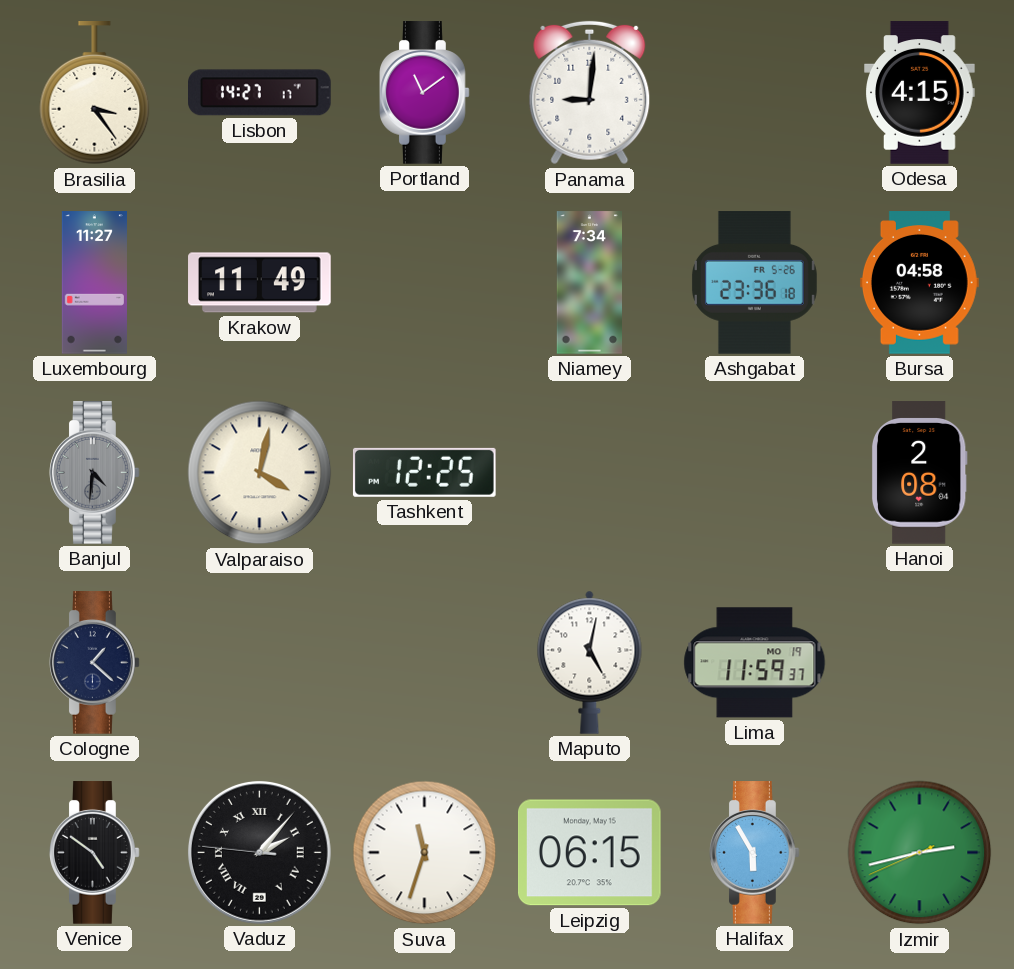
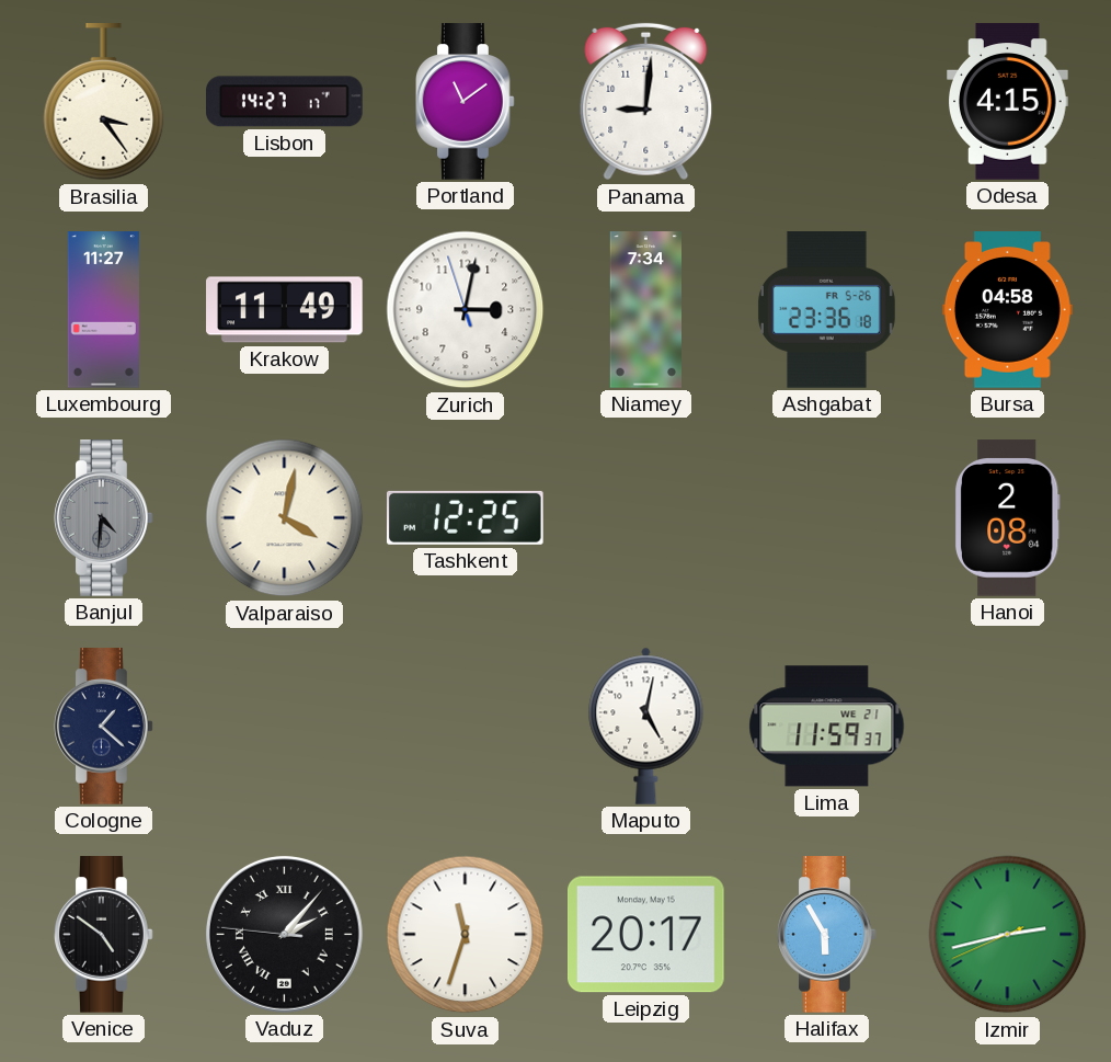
Zurich: none -> 3:01
Lima date: MO 19 -> WE 21
Leipzig: 06:15 -> 20:17
